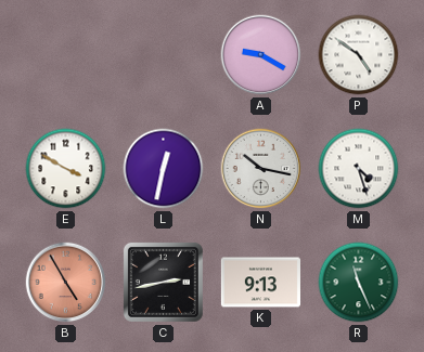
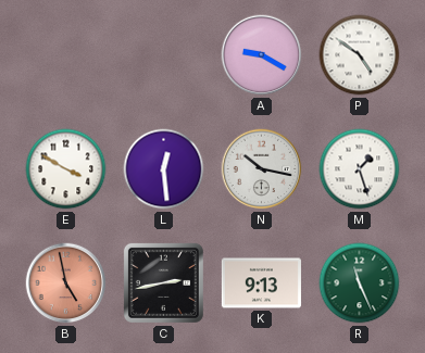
L: 12:32 -> 12:29
M: 4:27 -> 1:27
B: 4:55 -> 4:58
